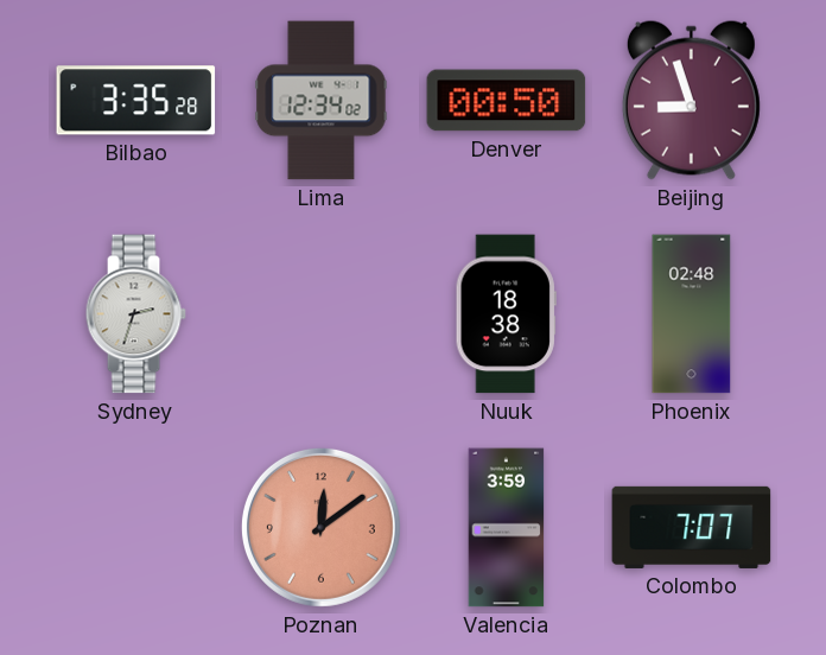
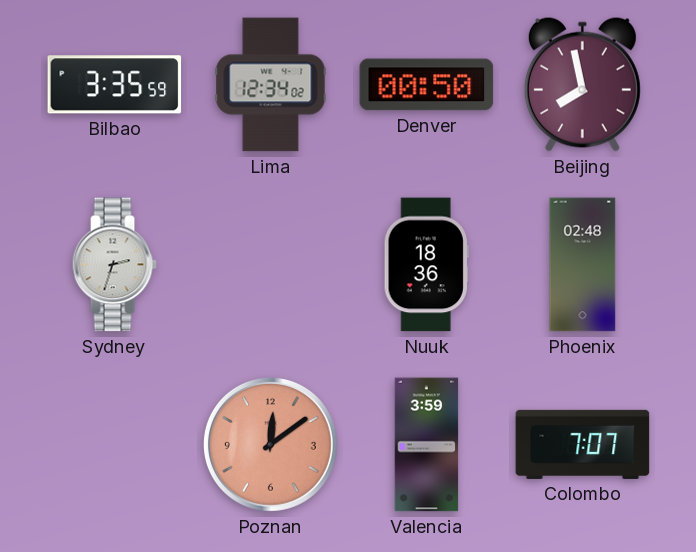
Bilbao: 3:35:28 -> 3:35:59
Beijing: 8:57 -> 7:58
Nuuk: 18:38 -> 18:36
